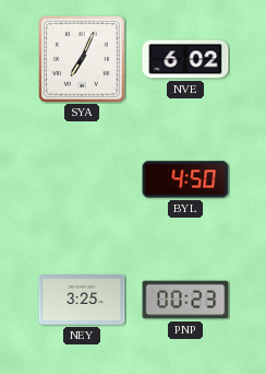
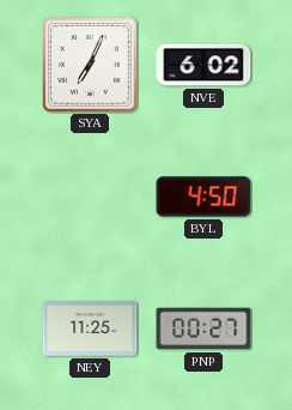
NEY: 3:25 -> 11:25
PNP: 00:23 -> 00:27
